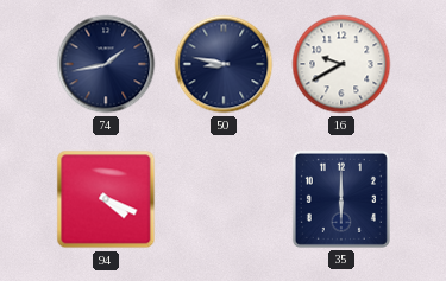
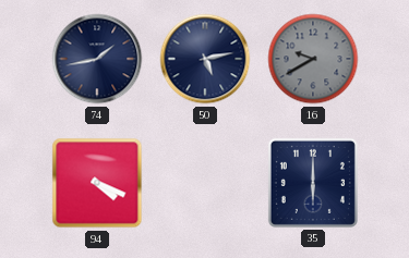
50: 8:47 -> 5:13
16 dial: white -> grey
